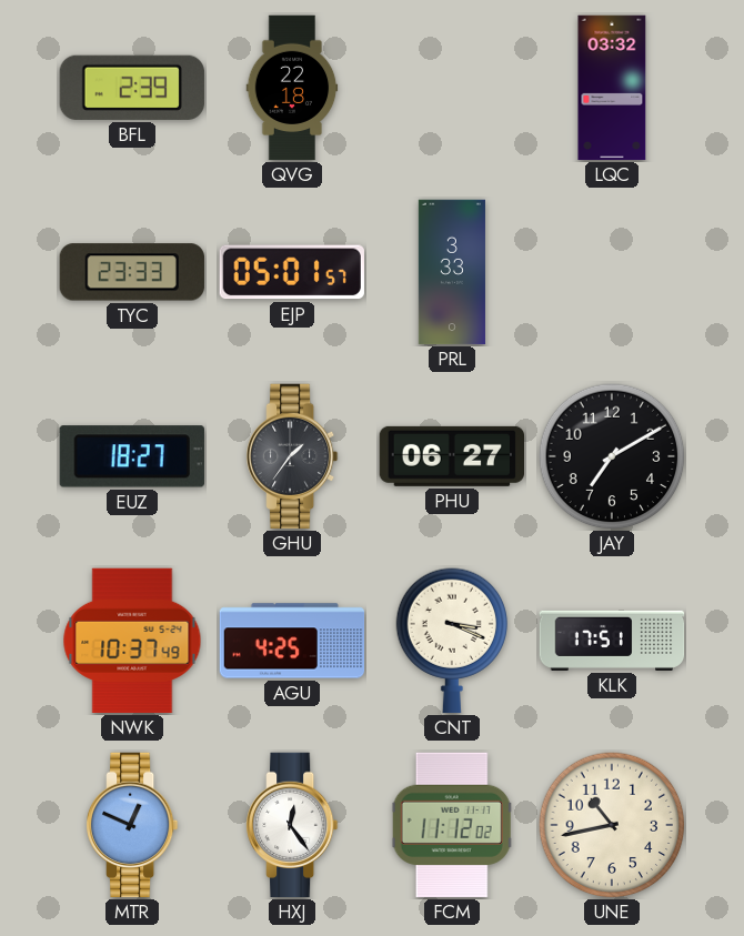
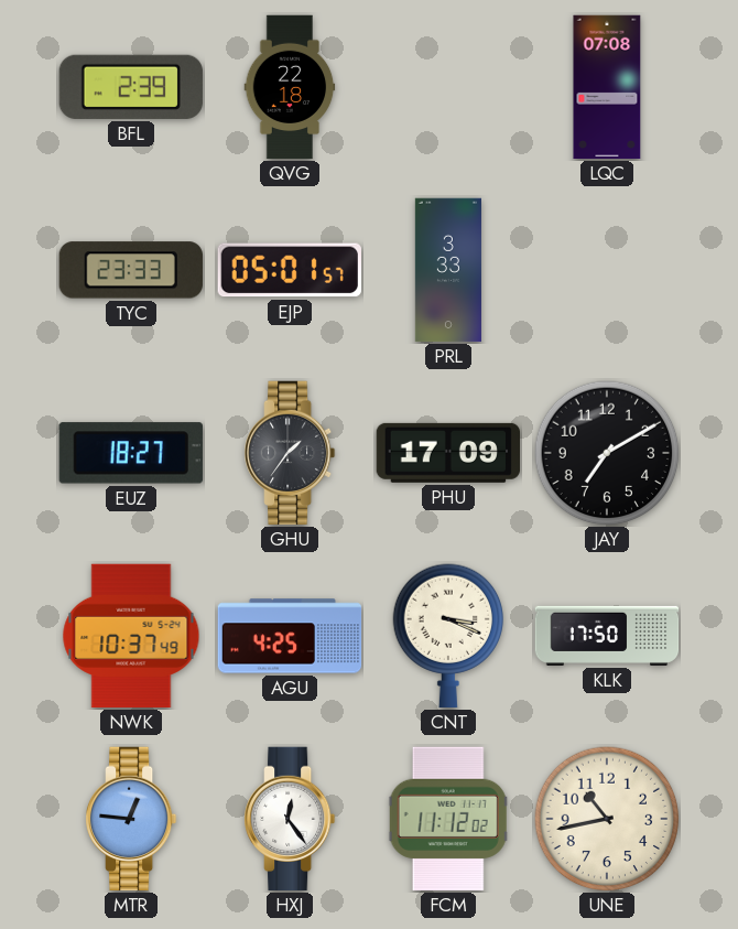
LQC: 03:32 -> 07:08
PHU: 06:27 -> 17:09
KLK: 17:51 -> 17:50
MTR: 12:49 -> 12:46
